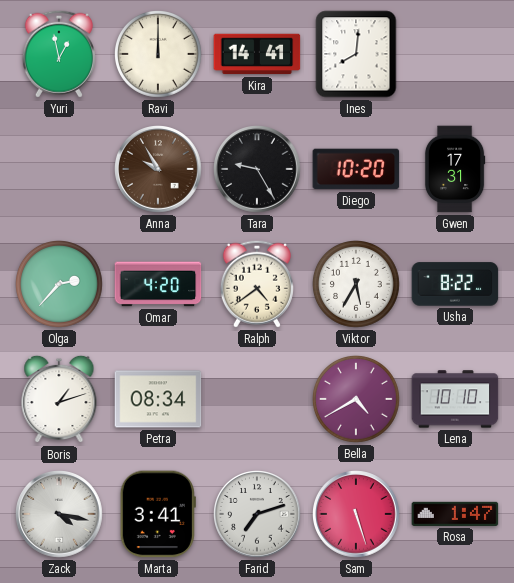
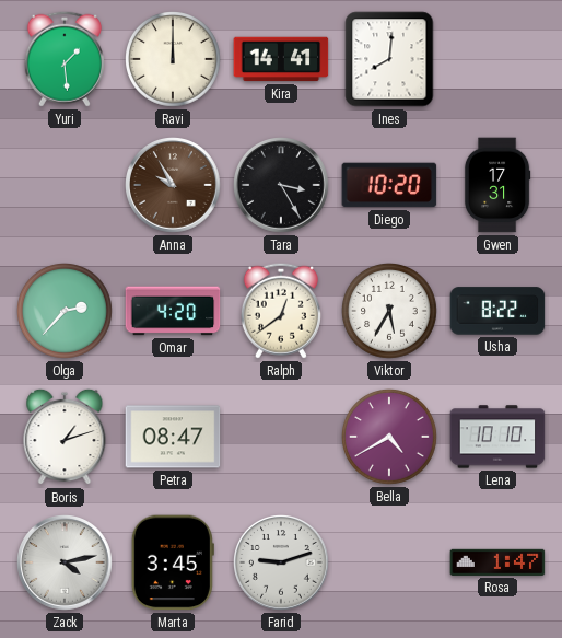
Yuri: 12:58 -> 1:29
Tara: 9:25 -> 3:25
Ralph: 4:39 -> 12:39
Petra: 08:34 -> 08:47
Zack: 4:17 -> 4:13
Marta: 3:41 -> 3:45
Farid: 7:12 -> 9:12
Sam: 5:27 -> none
